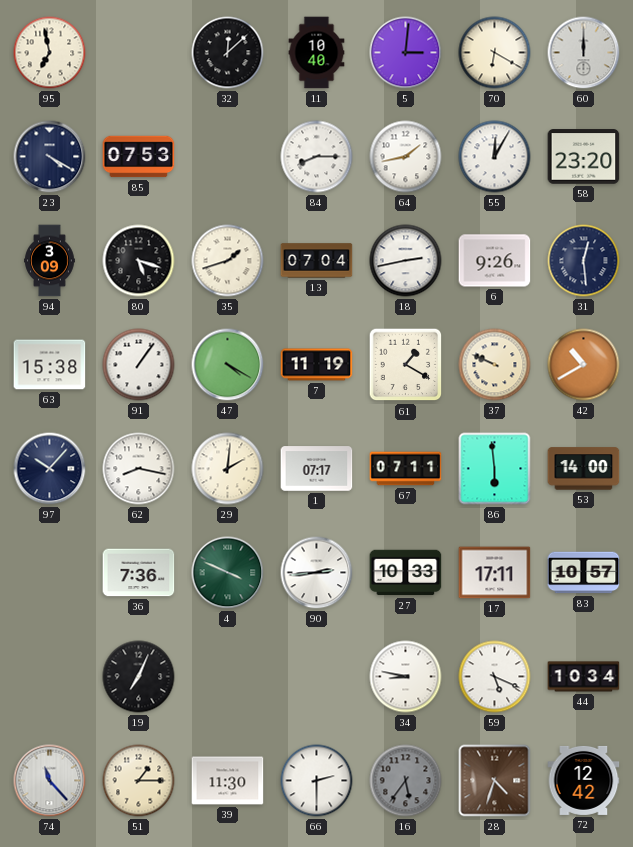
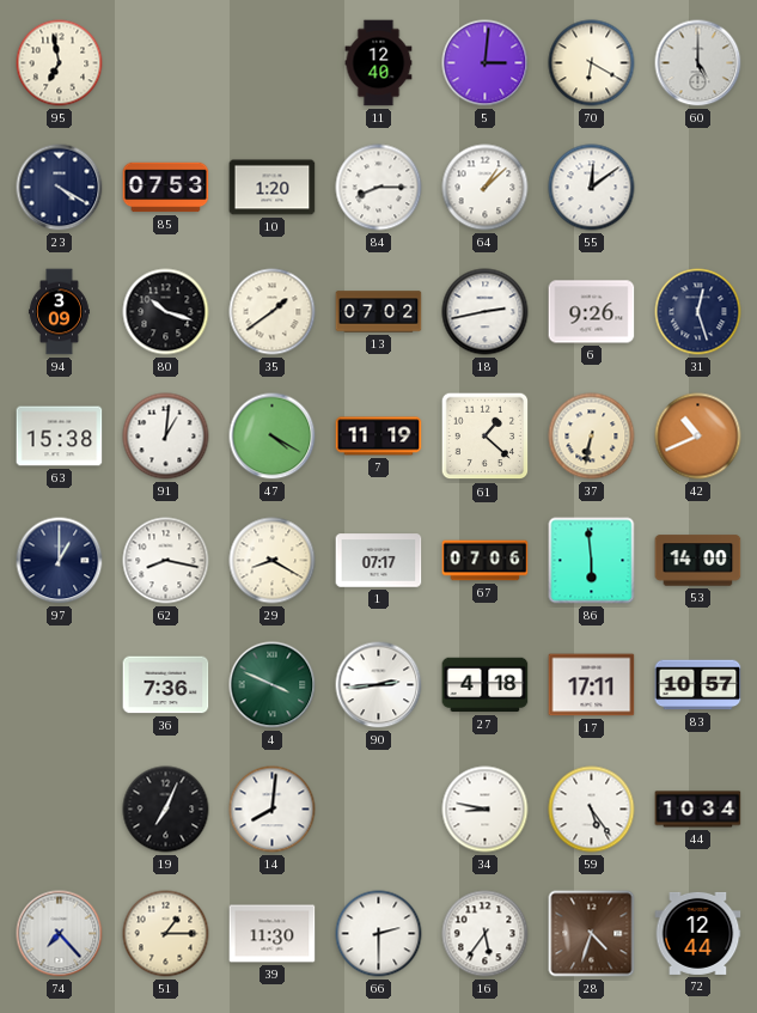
32: 12:08 -> none
11: 10:40 -> 12:40
60: 12:00 -> 5:00
10: none -> 1:20
64: 1:43 -> 1:08
55: 12:05 -> 12:09
58: 23:20 -> none
80: 5:18 -> 10:18
35: 1:42 -> 1:39
13: 07:04 -> 07:02
31: 12:29 -> 12:27
91: 1:06 -> 1:01
61: 1:20 -> 1:22
37: 9:49 -> 6:32
42: 10:40 -> 10:41
97: 10:07 -> 1:00
29: 2:01 -> 8:20
67: 07:11 -> 07:06
27: 10:33 -> 4:18
14: none -> 8:01
59: 5:19 -> 5:24
74: 11:23 -> 7:23
16 dial: grey -> white
72: 12:42 -> 12:44
